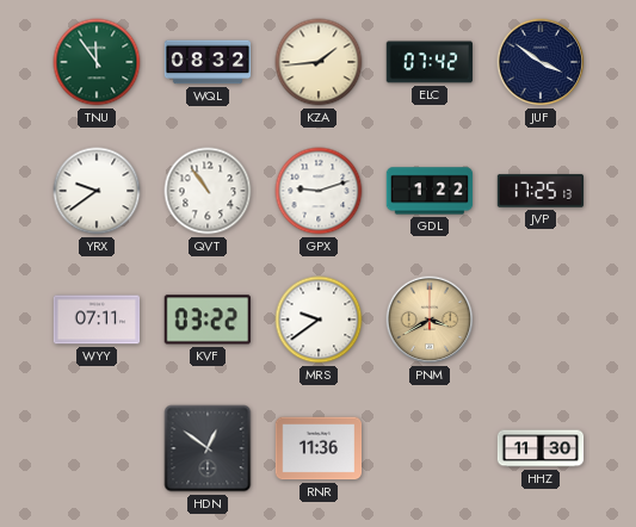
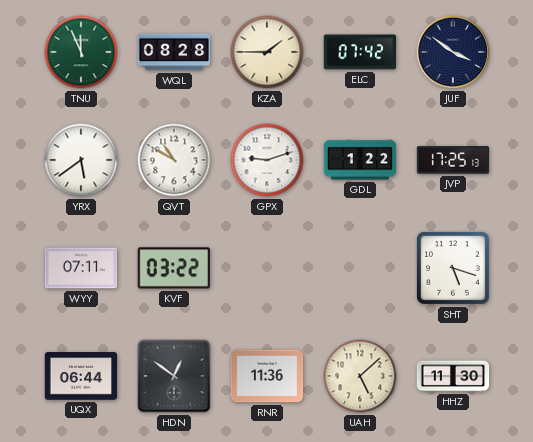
TNU: 11:54 -> 11:56
WQL: 08:32 -> 08:28
KZA: 1:44 -> 1:45
YRX: 9:39 -> 5:39
QVT: 10:54 -> 10:50
MRS: 9:39 -> none
PNM: 3:40 -> none
SHT: none -> 5:18
UQX: none -> 06:44
UAH: none -> 5:08
